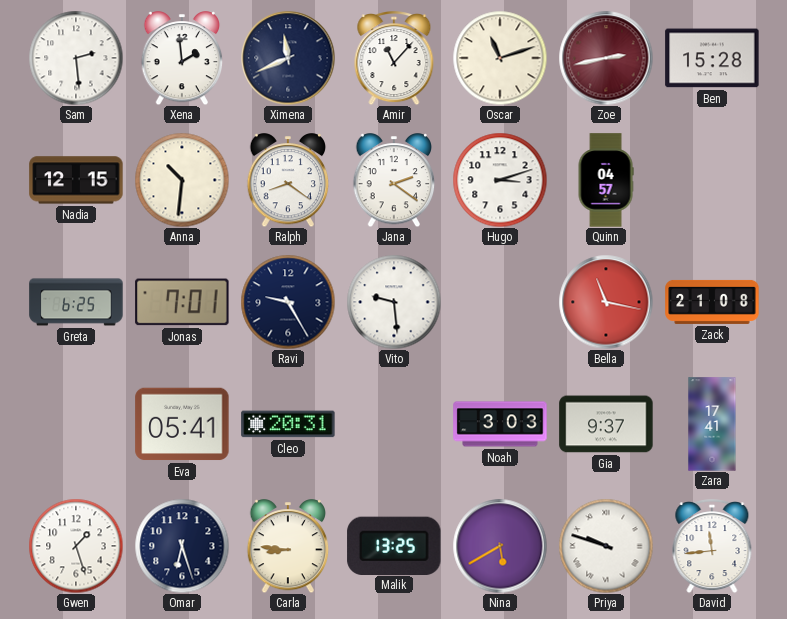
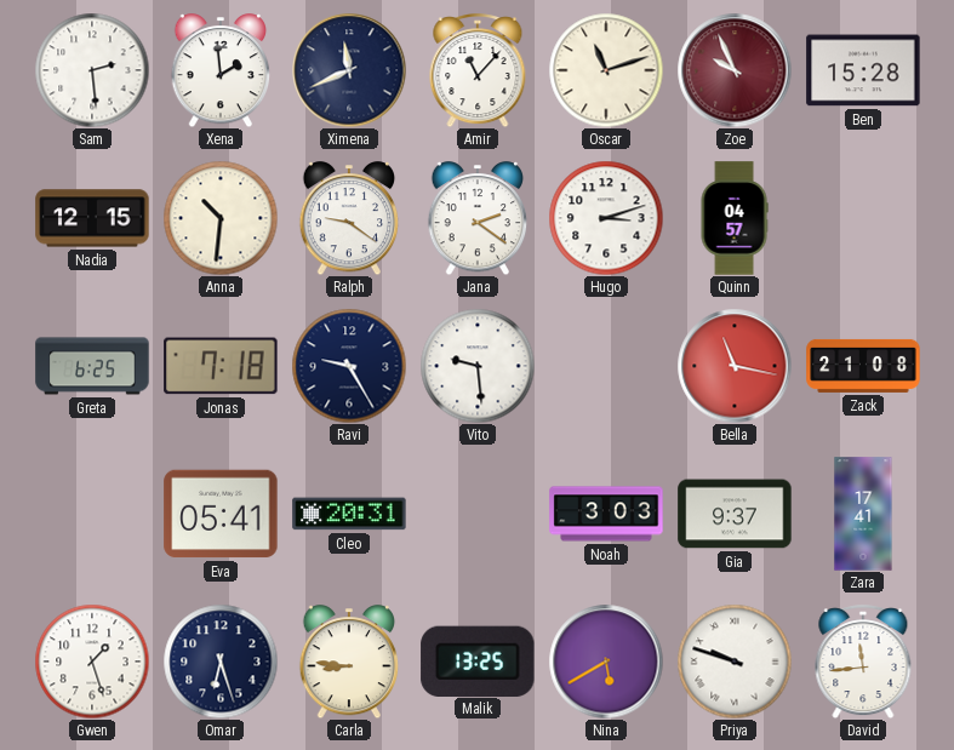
Zoe: 2:43 -> 9:56
Ralph: 8:21 -> 9:21
Jonas: 7:01 -> 7:18
